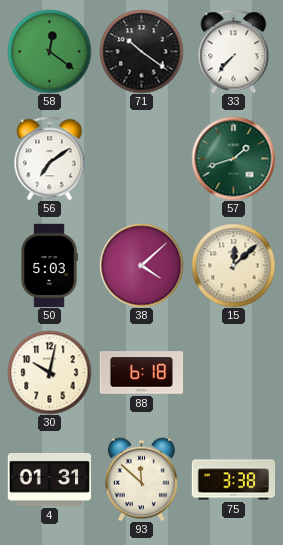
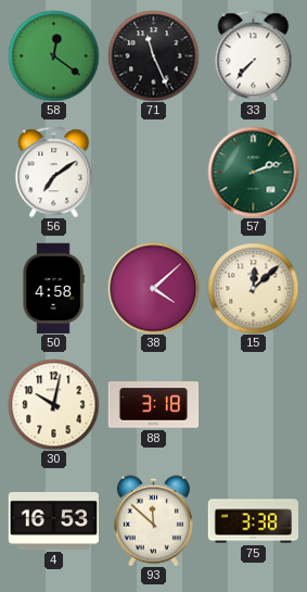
71: 10:21 -> 11:26
57: 1:42 -> 2:12
50: 5:03 -> 4:58
88: 6:18 -> 3:18
4: 01:31 -> 16:53
